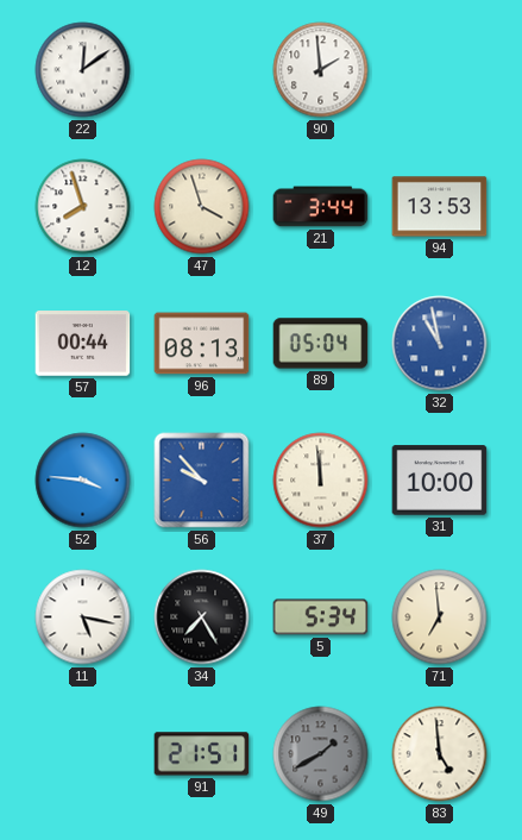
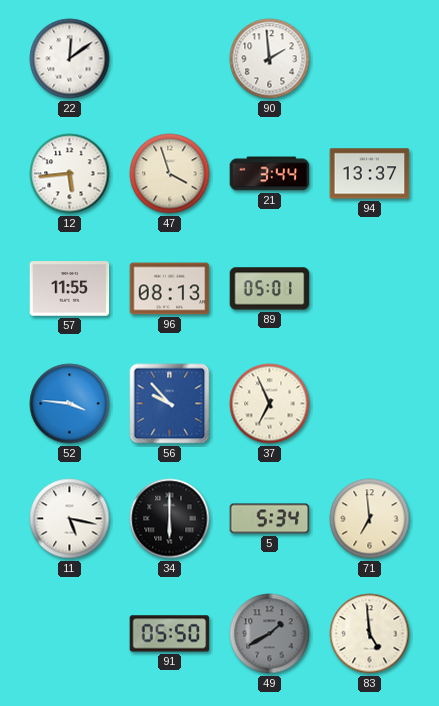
12: 7:57 -> 5:44
94: 13:53 -> 13:37
57: 00:44 -> 11:55
89: 05:04 -> 05:01
32: 10:58 -> none
37: 11:59 -> 6:56
31: 10:00 -> none
34: 7:25 -> 6:00
91: 21:51 -> 05:50
